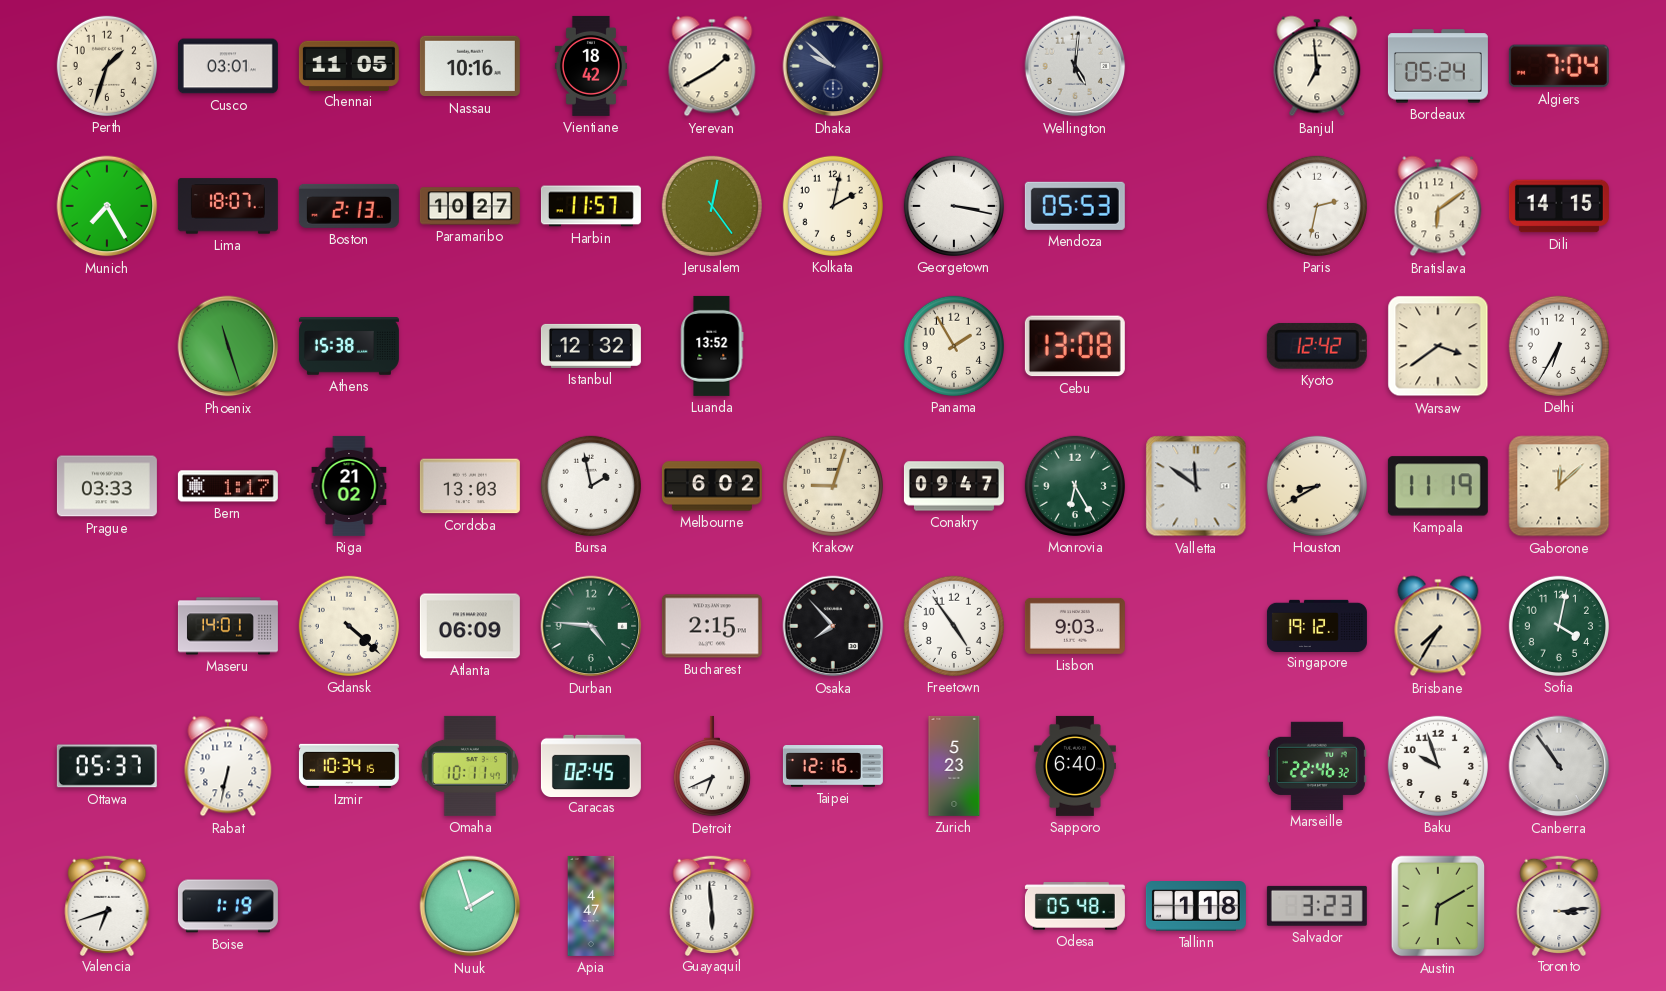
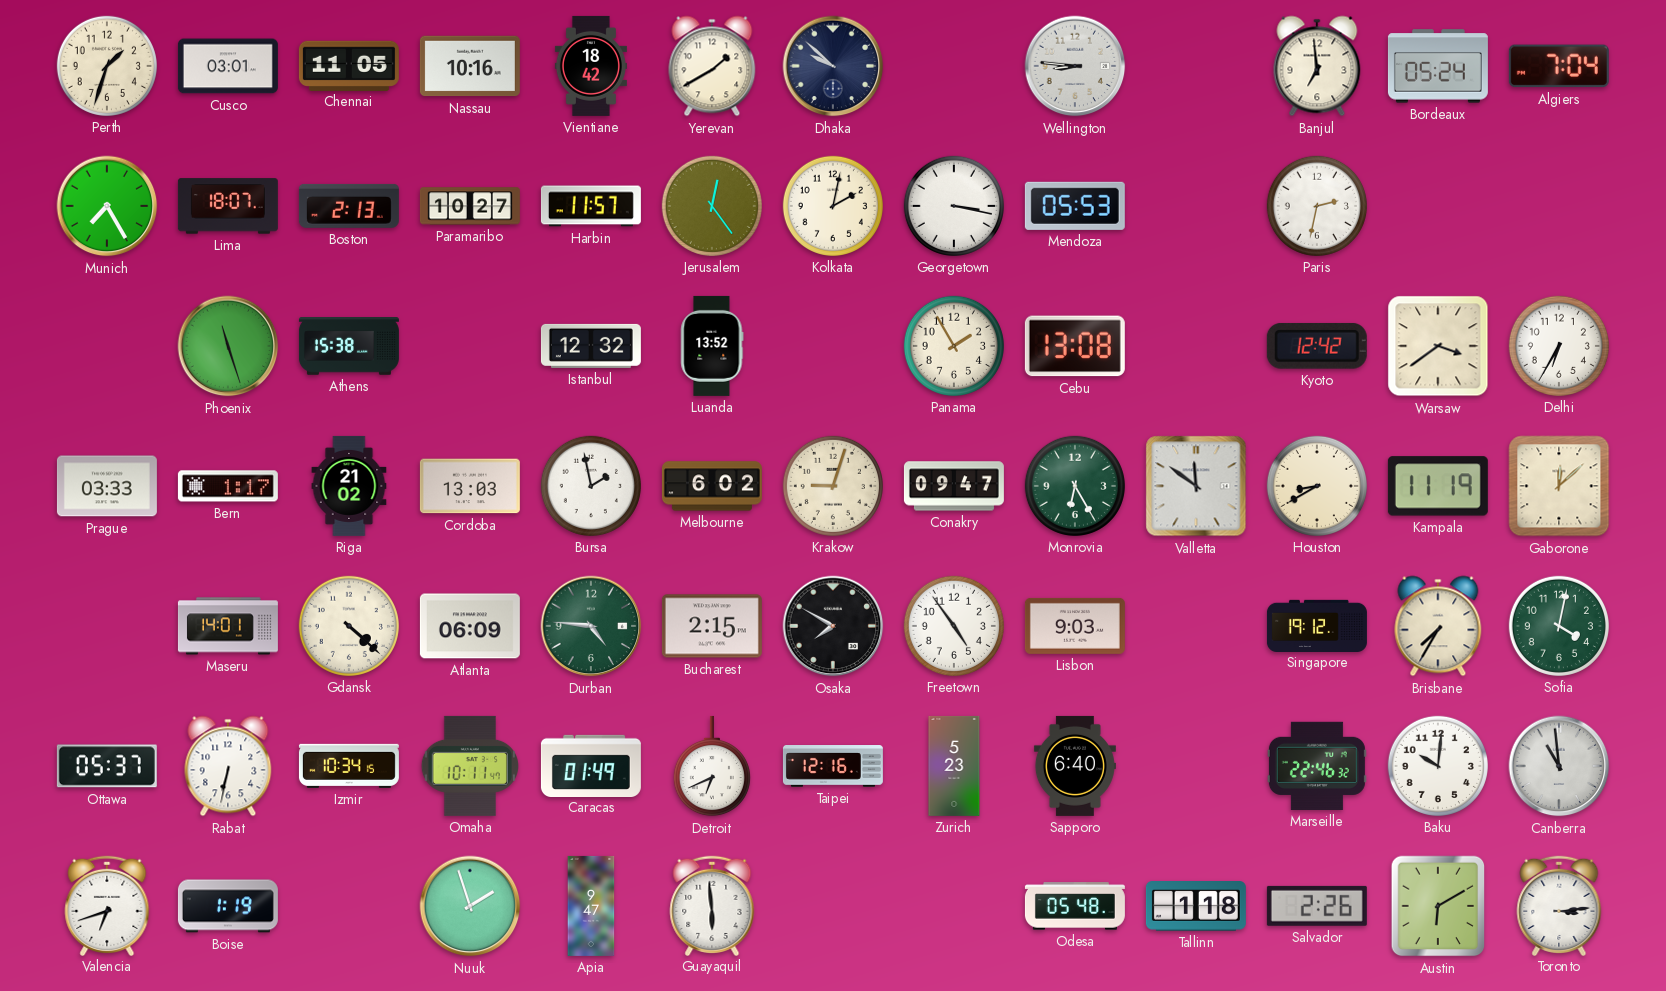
Wellington: 5:01 -> 8:46
Bratislava: 6:09 -> none
Dili: 14:15 -> none
Osaka: 7:53 -> 7:50
Caracas: 02:45 -> 01:49
Baku: 9:57 -> 10:01
Canberra: 10:54 -> 10:59
Apia: 4:47 -> 9:47
Salvador: 3:23 -> 2:26
